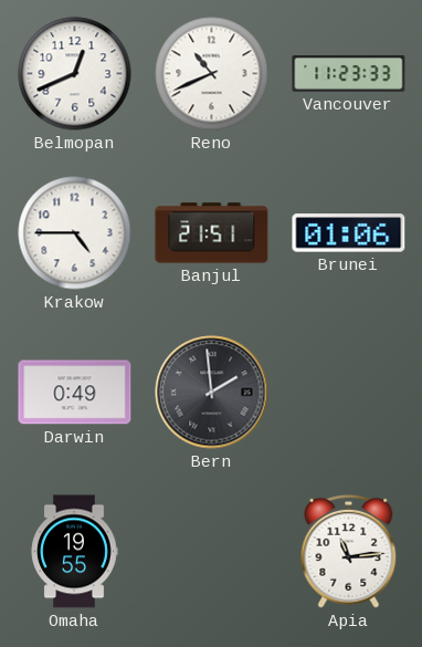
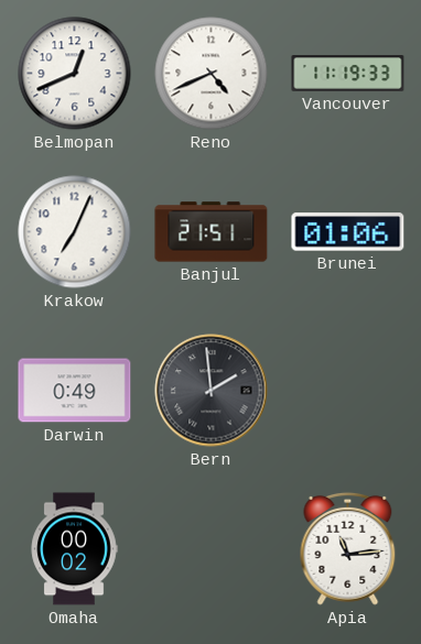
Reno: 10:41 -> 4:41
Vancouver: 11:23 -> 11:19
Krakow: 4:45 -> 7:04
Omaha: 19:55 -> 00:02
